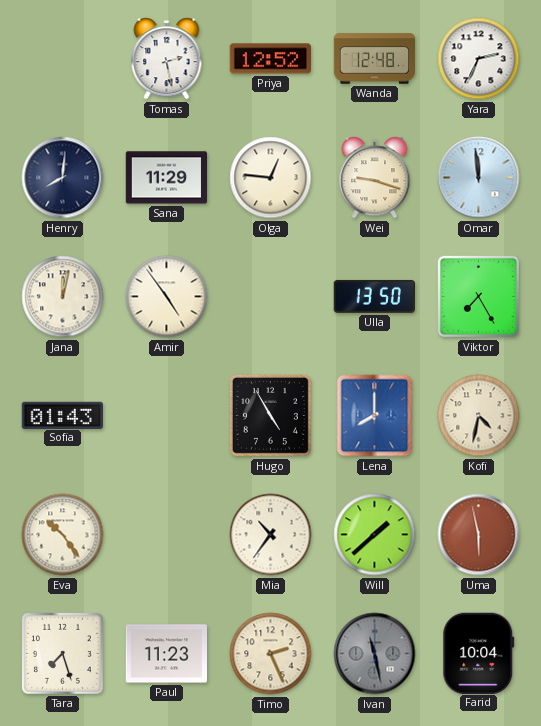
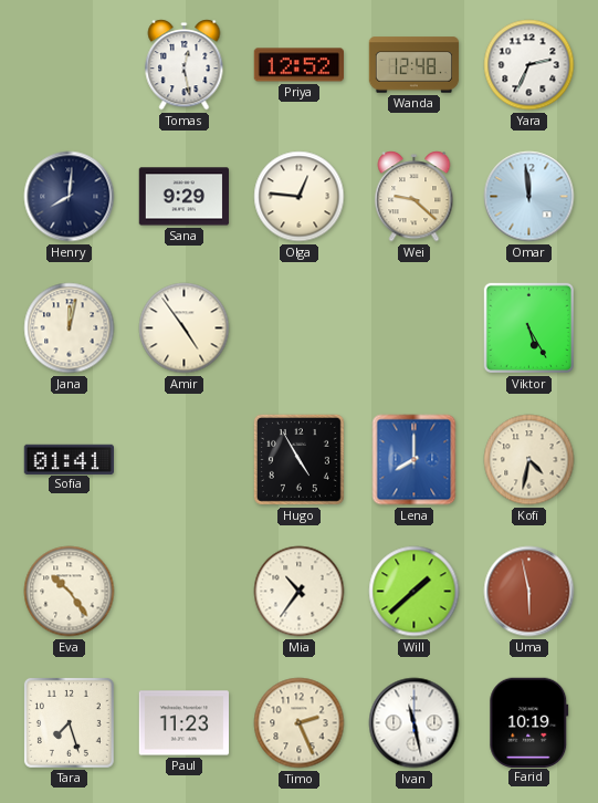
Tomas: 2:28 -> 12:28
Sana: 11:29 -> 9:29
Wei: 9:18 -> 9:22
Ulla: 13:50 -> none
Viktor: 7:25 -> 5:25
Sofia: 01:43 -> 01:41
Ivan dial: grey -> white
Farid: 10:04 -> 10:19
